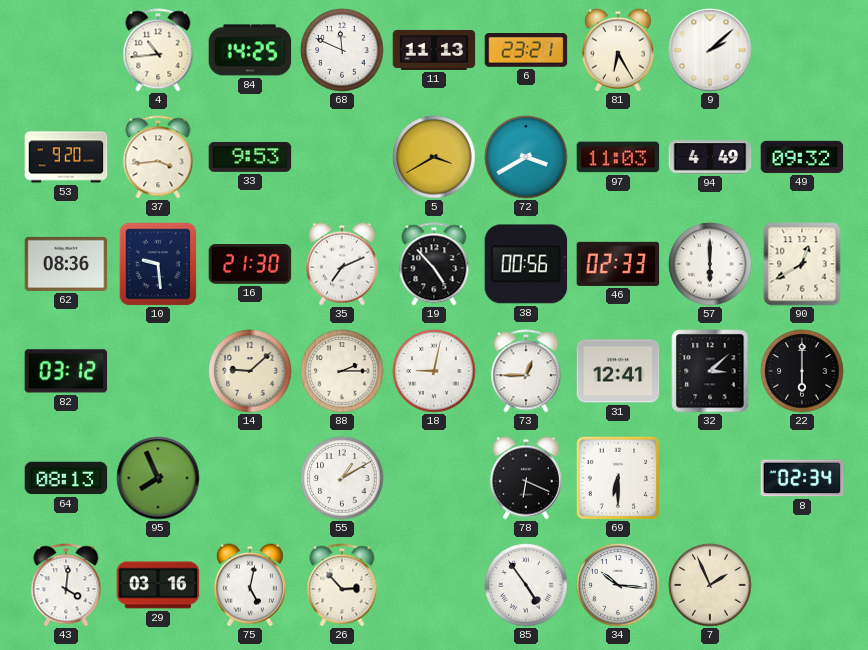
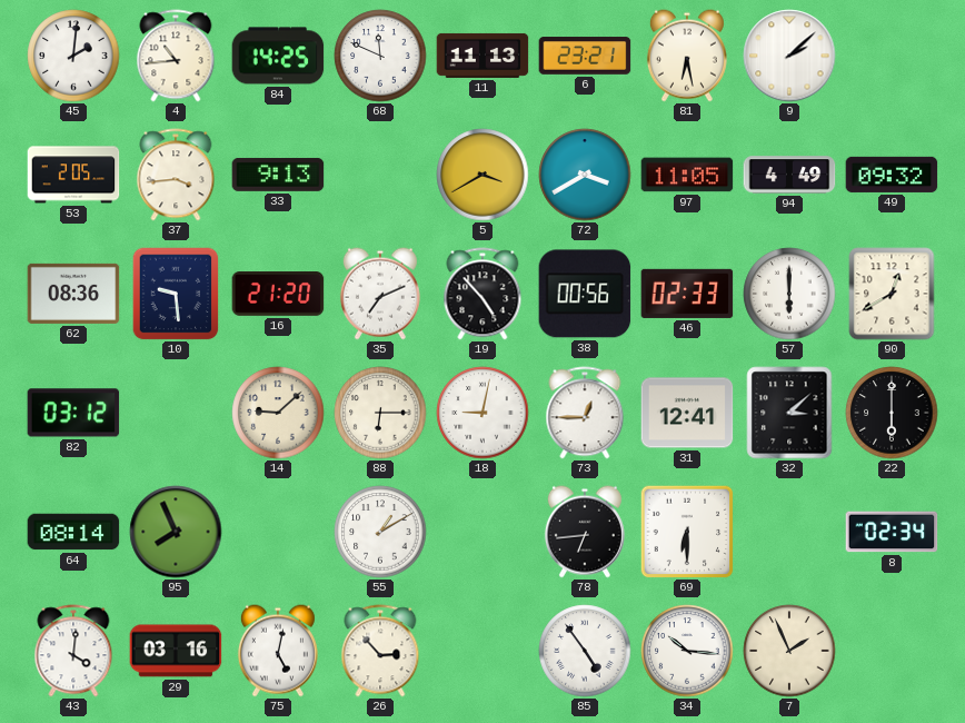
45: none -> 2:01
81: 6:25 -> 6:28
53: 9:20 -> 2:05
33: 9:53 -> 9:13
97: 11:03 -> 11:05
16: 21:30 -> 21:20
88: 2:15 -> 6:15
64: 08:13 -> 08:14
78: 6:19 -> 6:44
